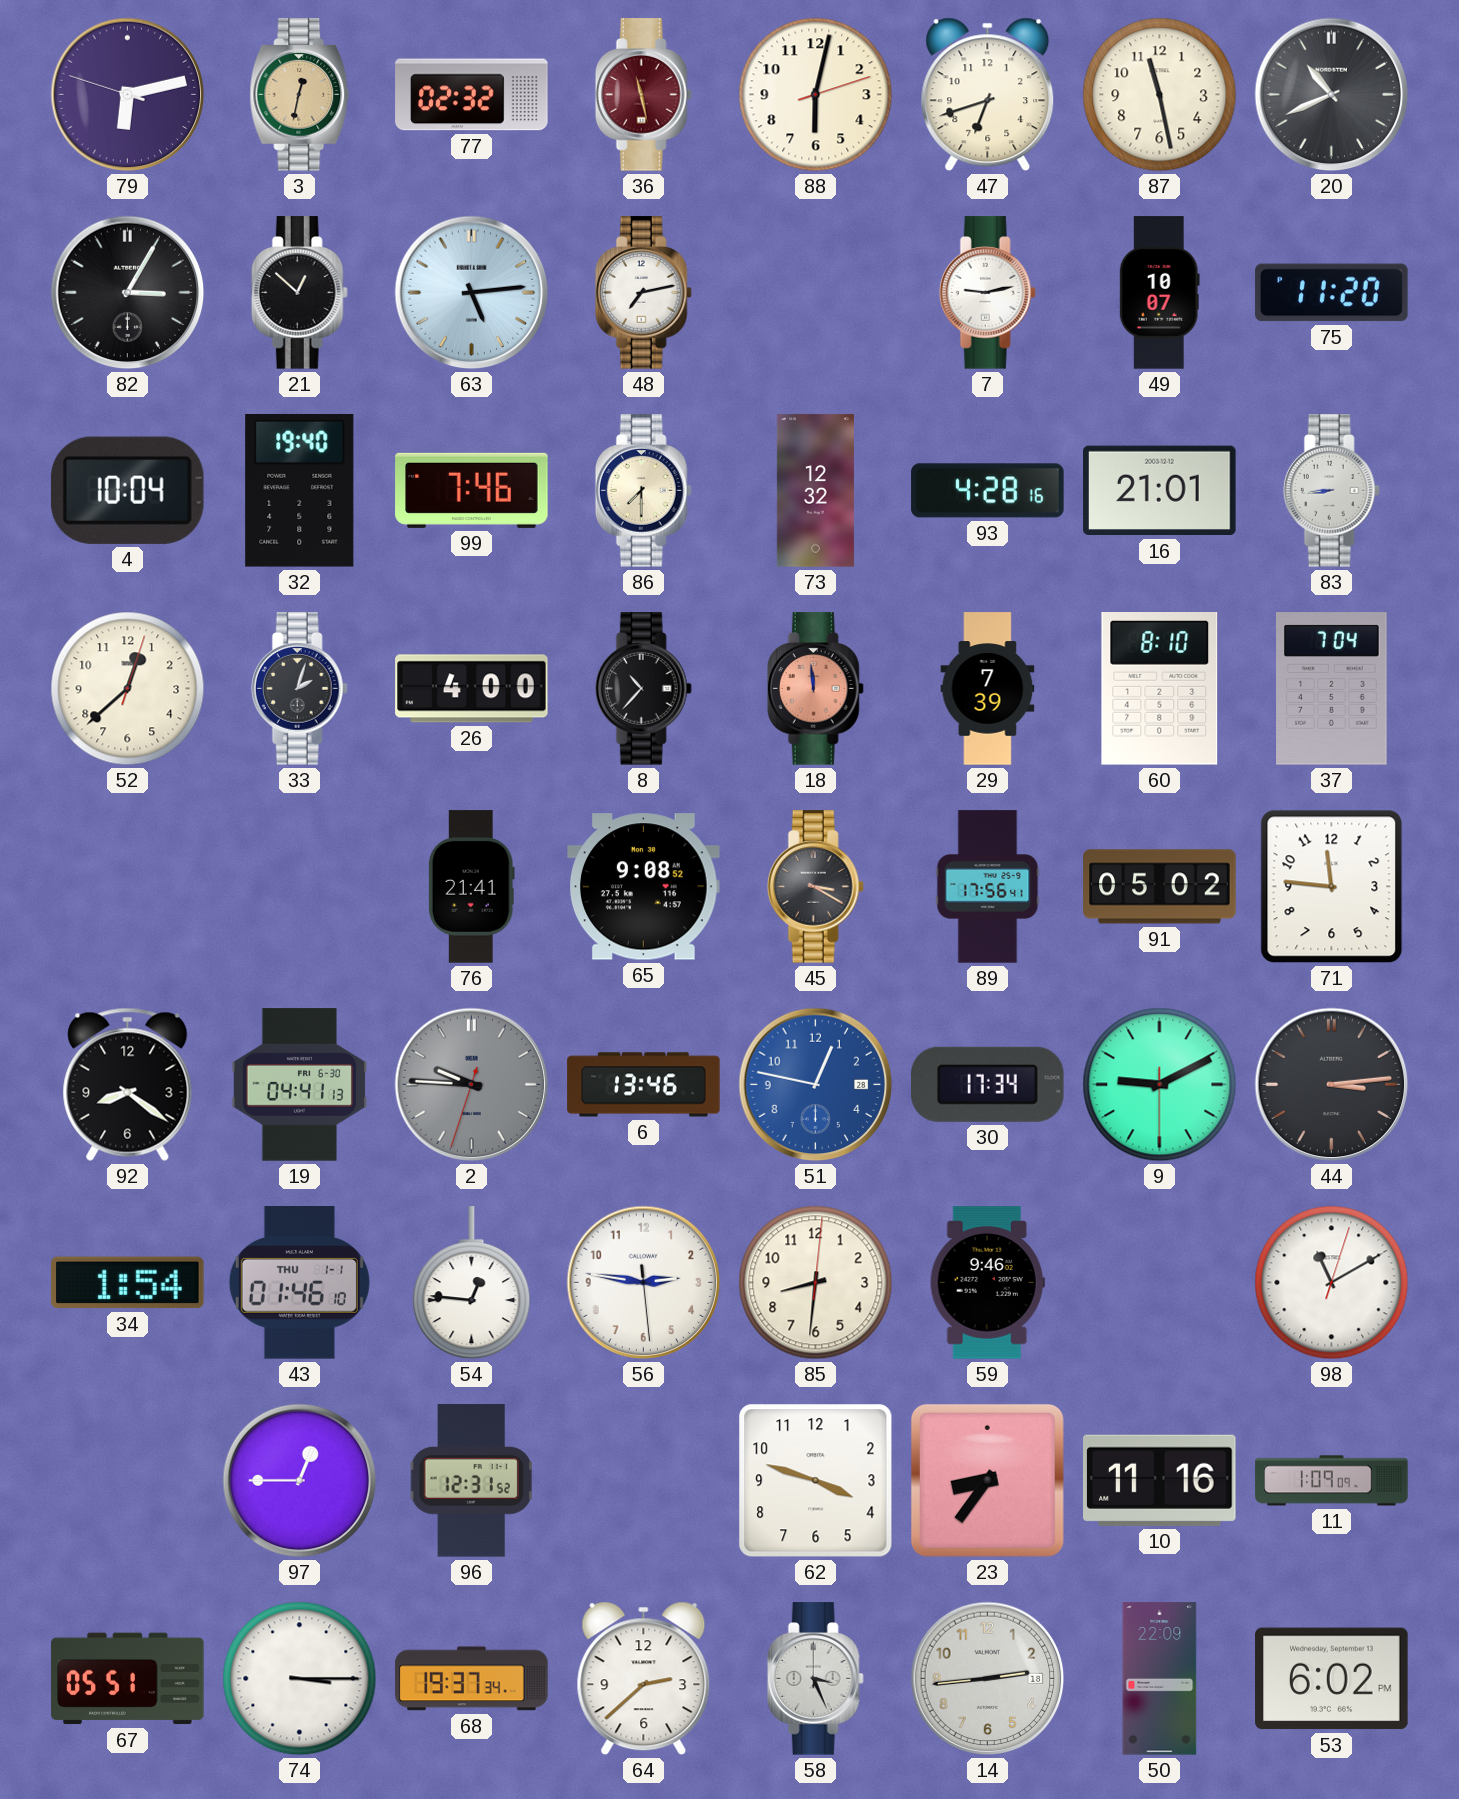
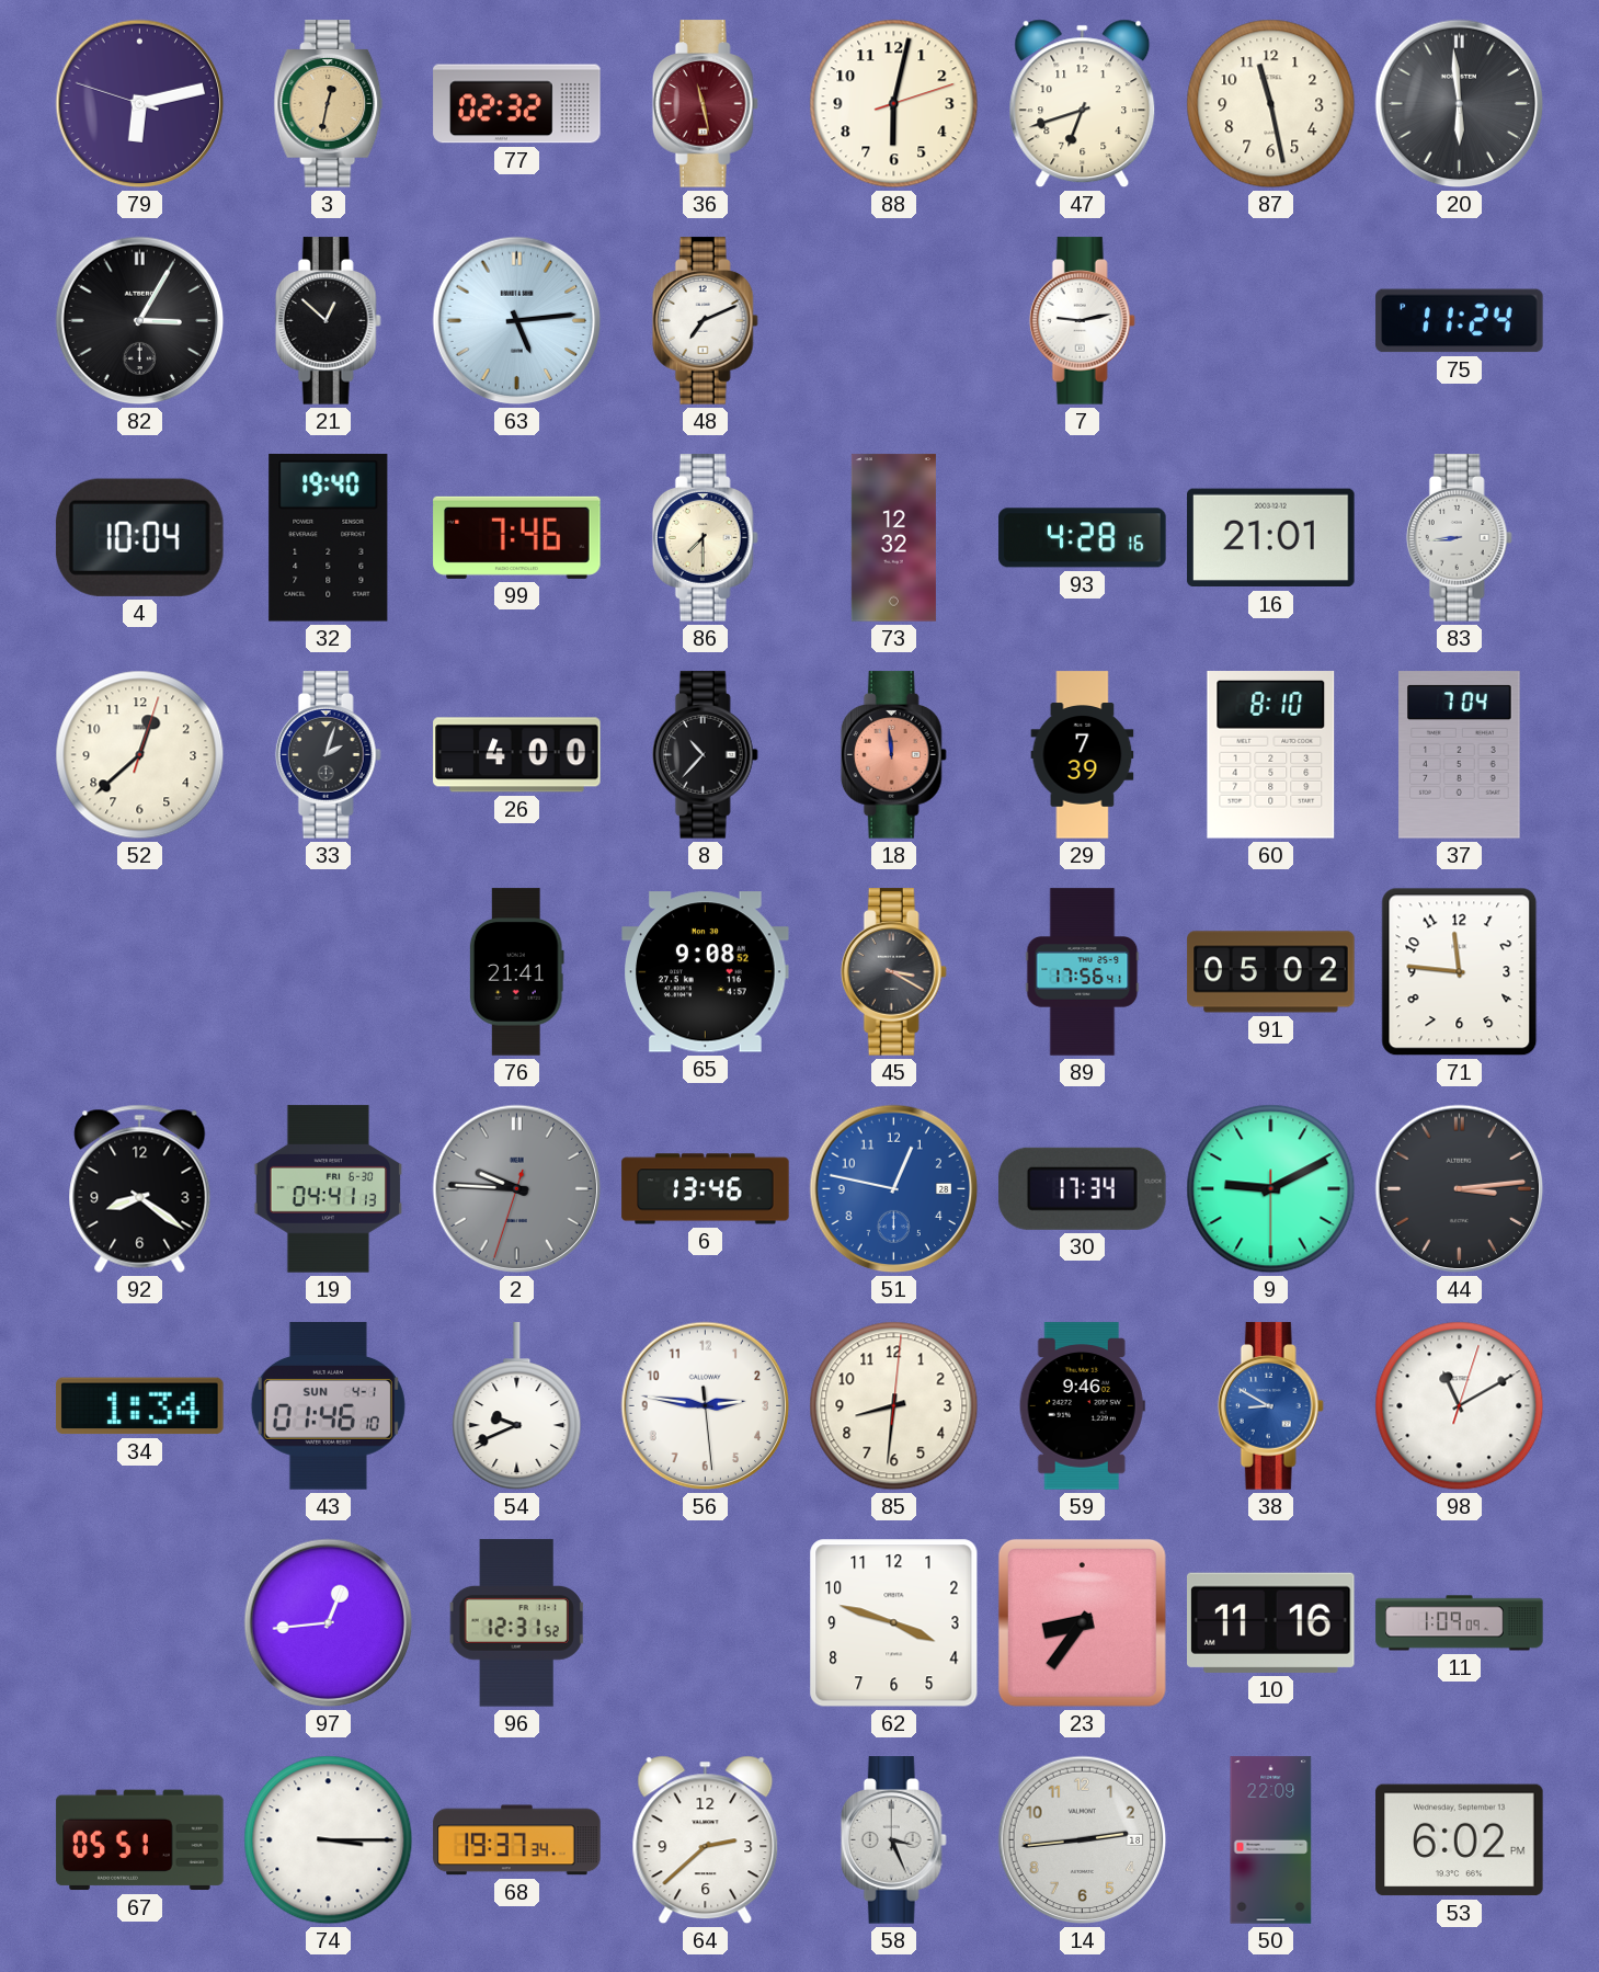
20: 10:41 -> 5:59
48: 7:13 -> 7:11
49: 10:07 -> none
75: 11:20 -> 11:24
34: 1:54 -> 1:34
43 date: THU 1-1 -> SUN 4-1
54: 12:46 -> 9:41
38: none -> 8:50
97: 12:45 -> 12:44
